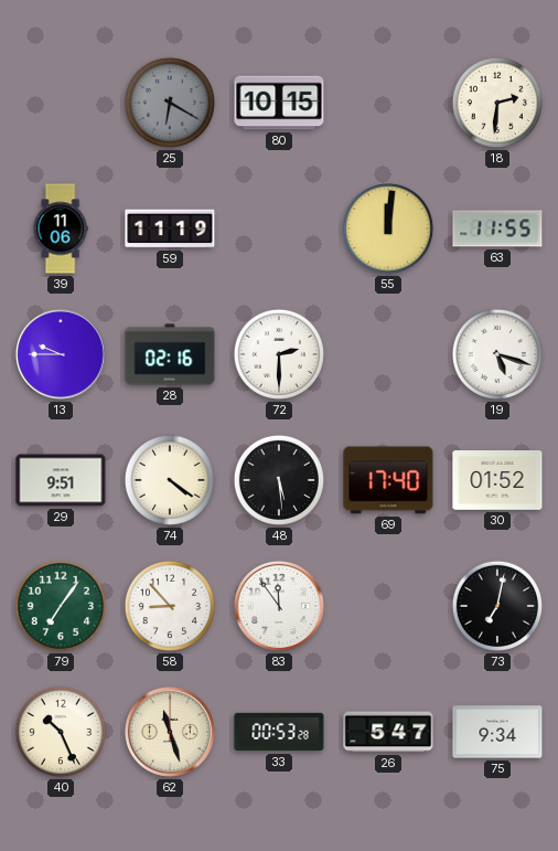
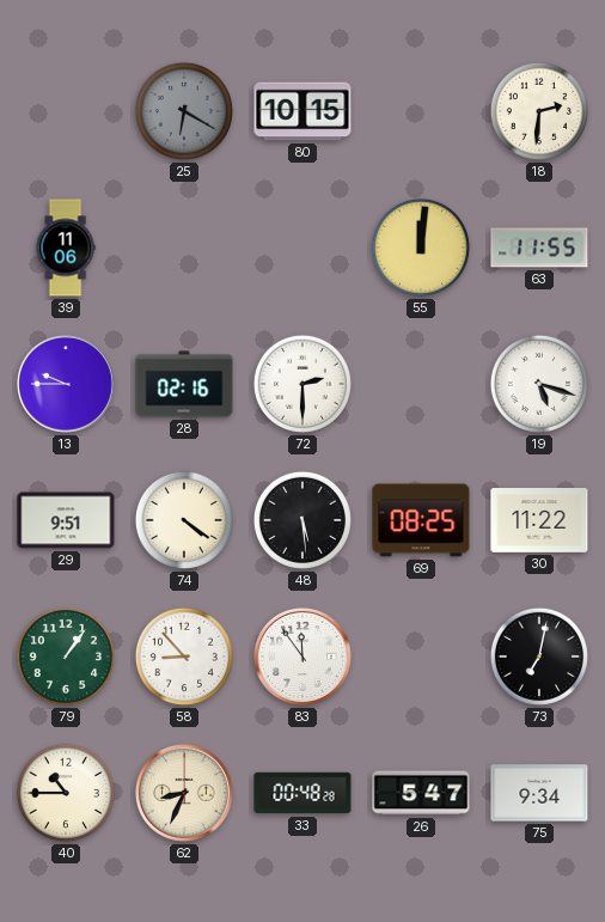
59: 11:19 -> none
69: 17:40 -> 08:25
30: 01:52 -> 11:22
79: 7:06 -> 1:06
40: 10:26 -> 10:45
62: 11:27 -> 8:34
33: 00:53 -> 00:48
